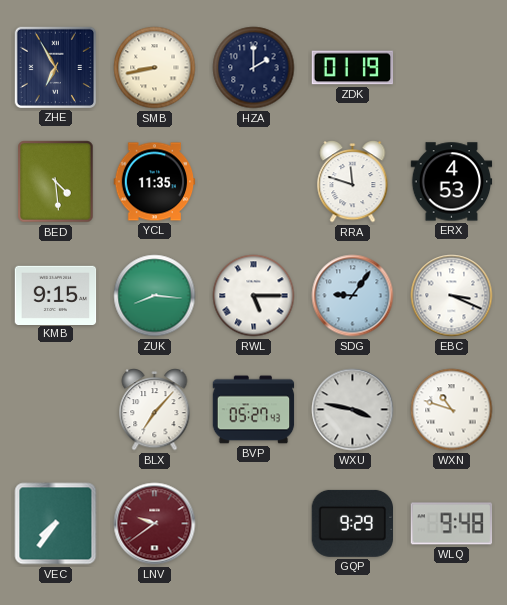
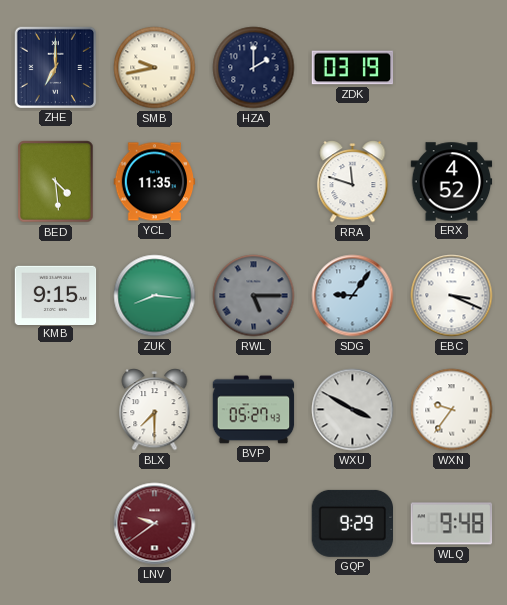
ZHE: 6:55 -> 7:00
SMB: 8:43 -> 9:43
ZDK: 01:19 -> 03:19
ERX: 4:53 -> 4:52
RWL dial: white -> grey
BLX: 7:07 -> 7:30
WXU: 3:47 -> 3:50
WXN: 10:48 -> 9:36
VEC: 7:36 -> none
